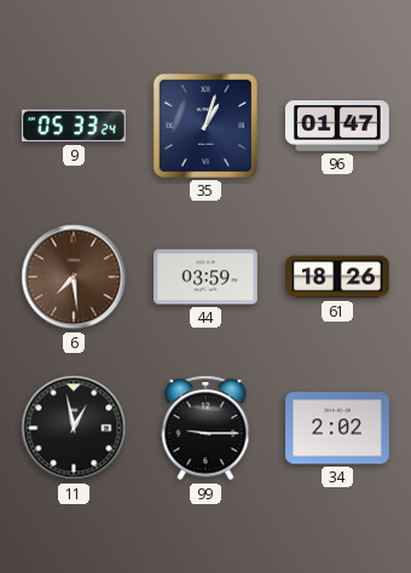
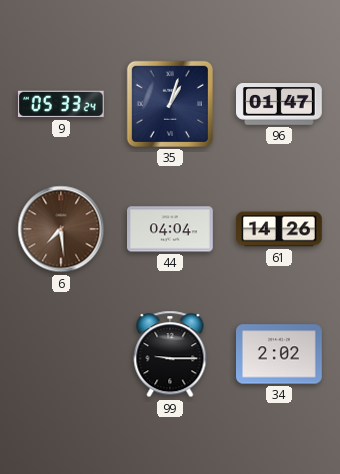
44: 03:59 -> 04:04
61: 18:26 -> 14:26
11: 12:58 -> none
